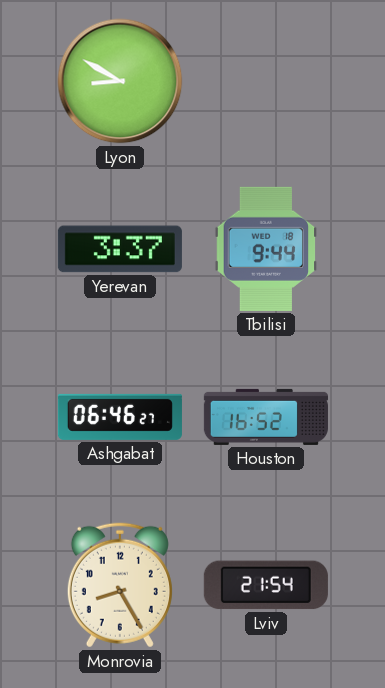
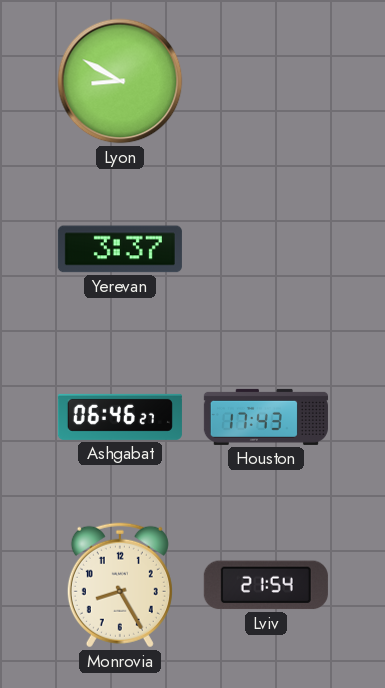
Tbilisi: 9:44 -> none
Houston: 16:52 -> 17:43
